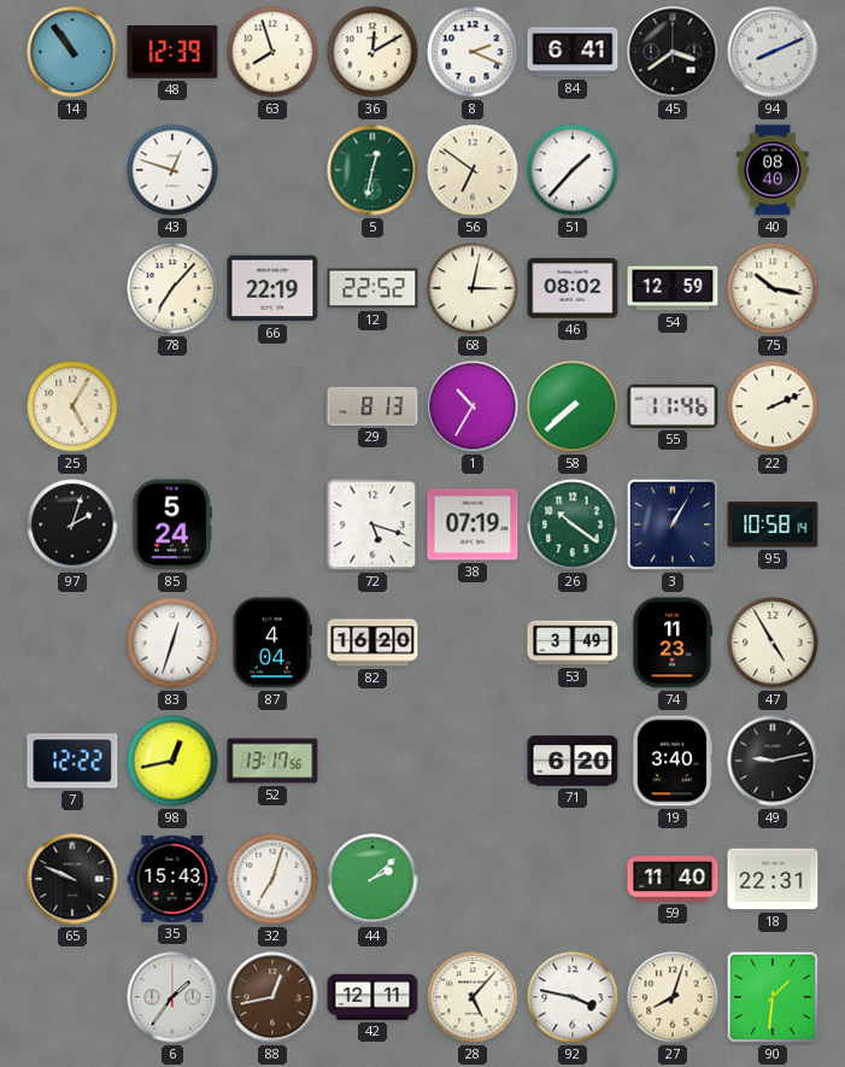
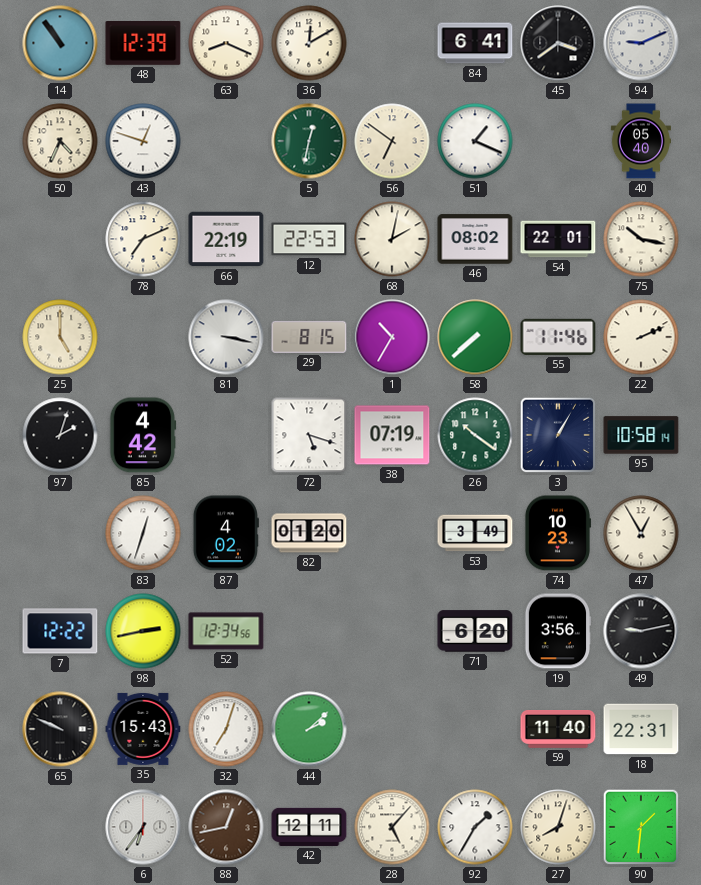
63: 7:57 -> 8:19
8: 2:19 -> none
94: 8:11 -> 9:11
50: none -> 4:34
51: 1:37 -> 1:19
40: 08:40 -> 05:40
78: 7:07 -> 7:11
12: 22:52 -> 22:53
68: 3:02 -> 2:02
54: 12:59 -> 22:01
25: 5:05 -> 5:00
81: none -> 3:17
29: 8:13 -> 8:15
85: 5:24 -> 4:42
87: 4:04 -> 4:02
82: 16:20 -> 01:20
74: 11:23 -> 10:23
47: 4:55 -> 12:55
98: 12:43 -> 2:43
52: 13:17 -> 12:34
19: 3:40 -> 3:56
6: 1:36 -> 6:36
92: 3:47 -> 1:35
